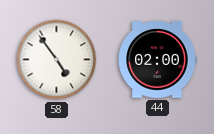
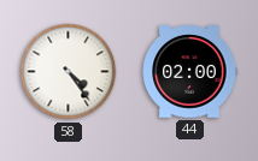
58: 4:54 -> 4:24
